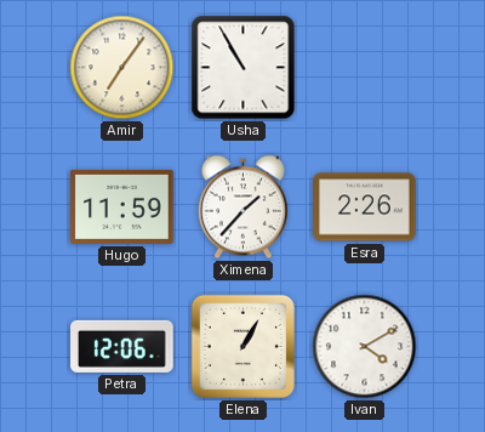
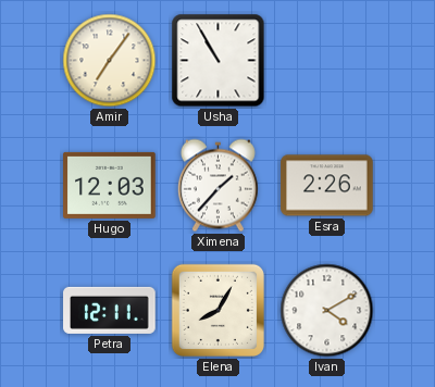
Hugo: 11:59 -> 12:03
Petra: 12:06 -> 12:11
Elena: 1:05 -> 8:05
